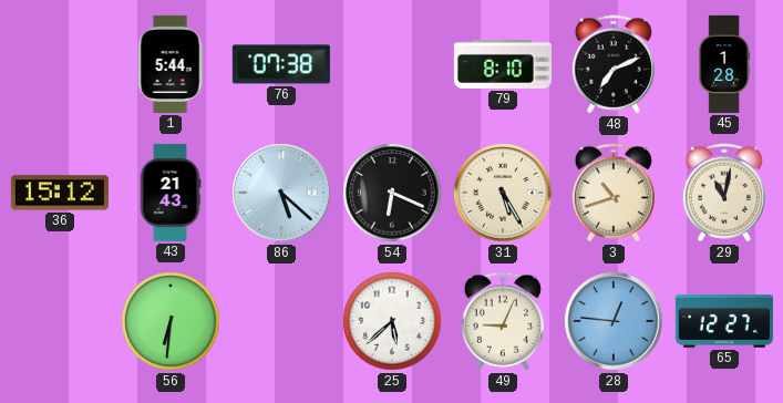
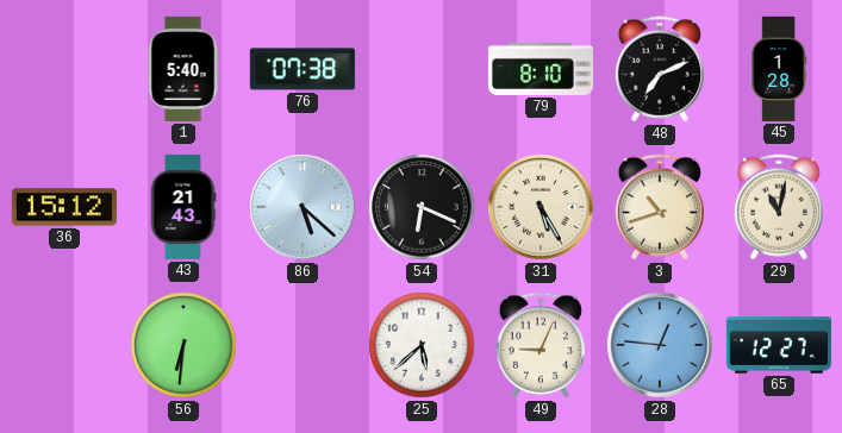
1: 5:44 -> 5:40
